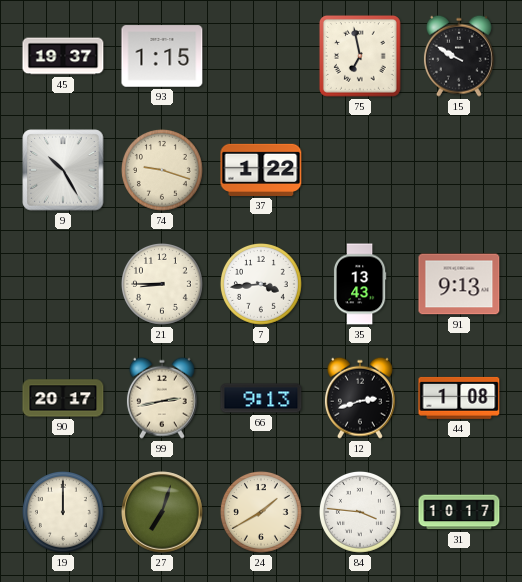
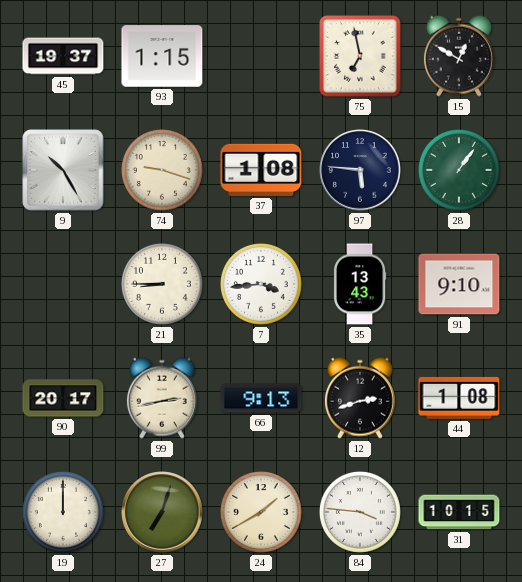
15: 9:50 -> 12:50
37: 1:22 -> 1:08
97: none -> 5:46
28: none -> 1:06
91: 9:13 -> 9:10
31: 10:17 -> 10:15
